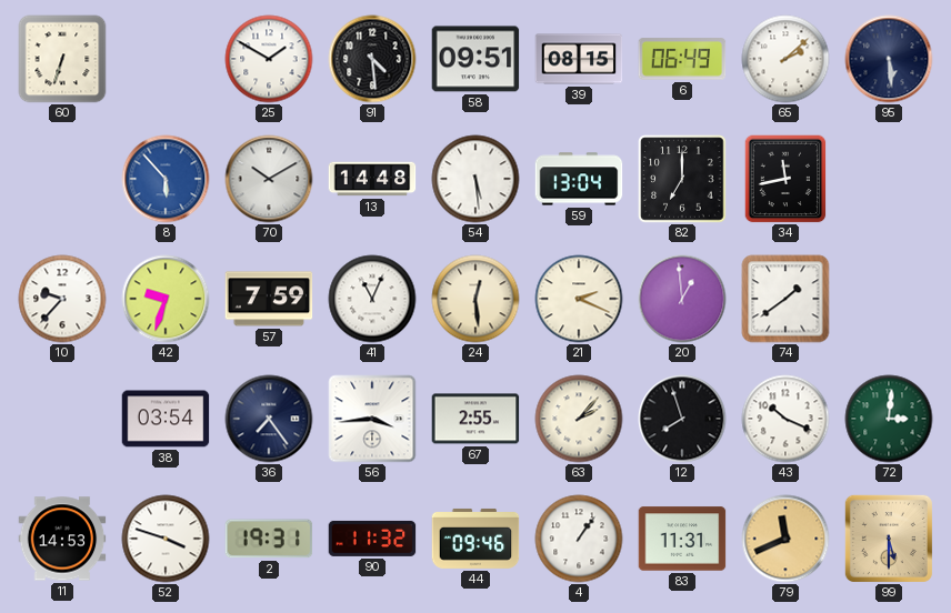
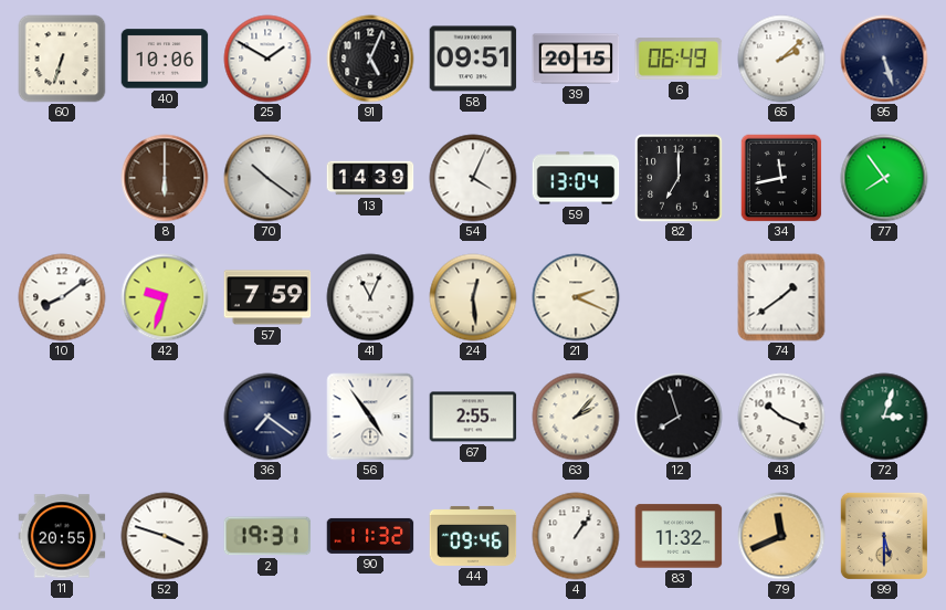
40: none -> 10:06
91: 4:29 -> 5:04
39: 08:15 -> 20:15
95: 5:29 -> 5:27
8: 5:53 -> 6:00
8 dial: blue -> brown
70: 10:10 -> 10:21
13: 14:48 -> 14:39
54: 5:29 -> 4:04
77: none -> 7:54
10: 9:37 -> 8:09
20: 12:59 -> none
38: 03:54 -> none
36: 7:24 -> 7:21
56: 3:44 -> 4:54
72: 3:01 -> 3:03
11: 14:53 -> 20:55
83: 11:31 -> 11:32
